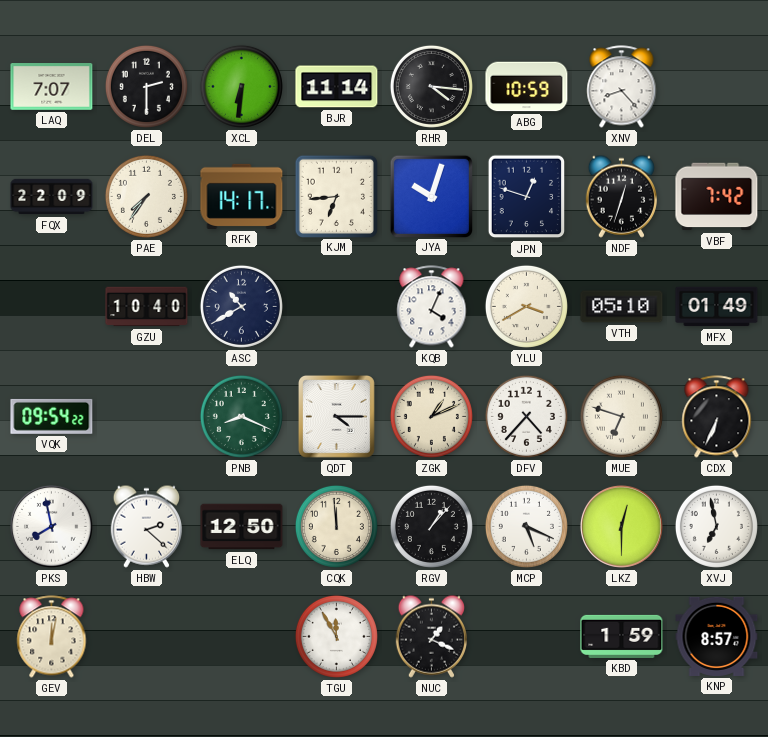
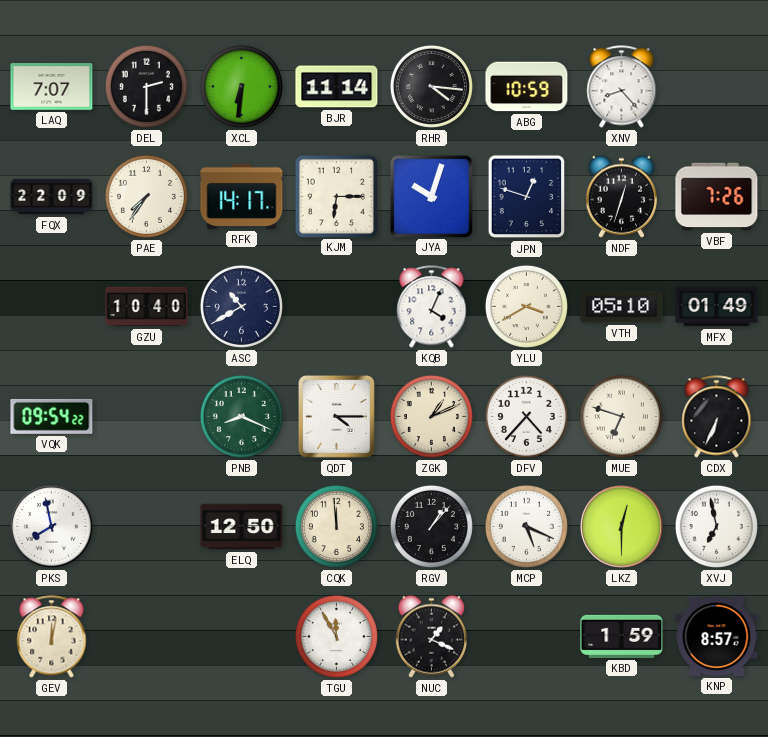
KJM: 6:44 -> 6:15
VBF: 7:42 -> 7:26
HBW: 2:22 -> none
